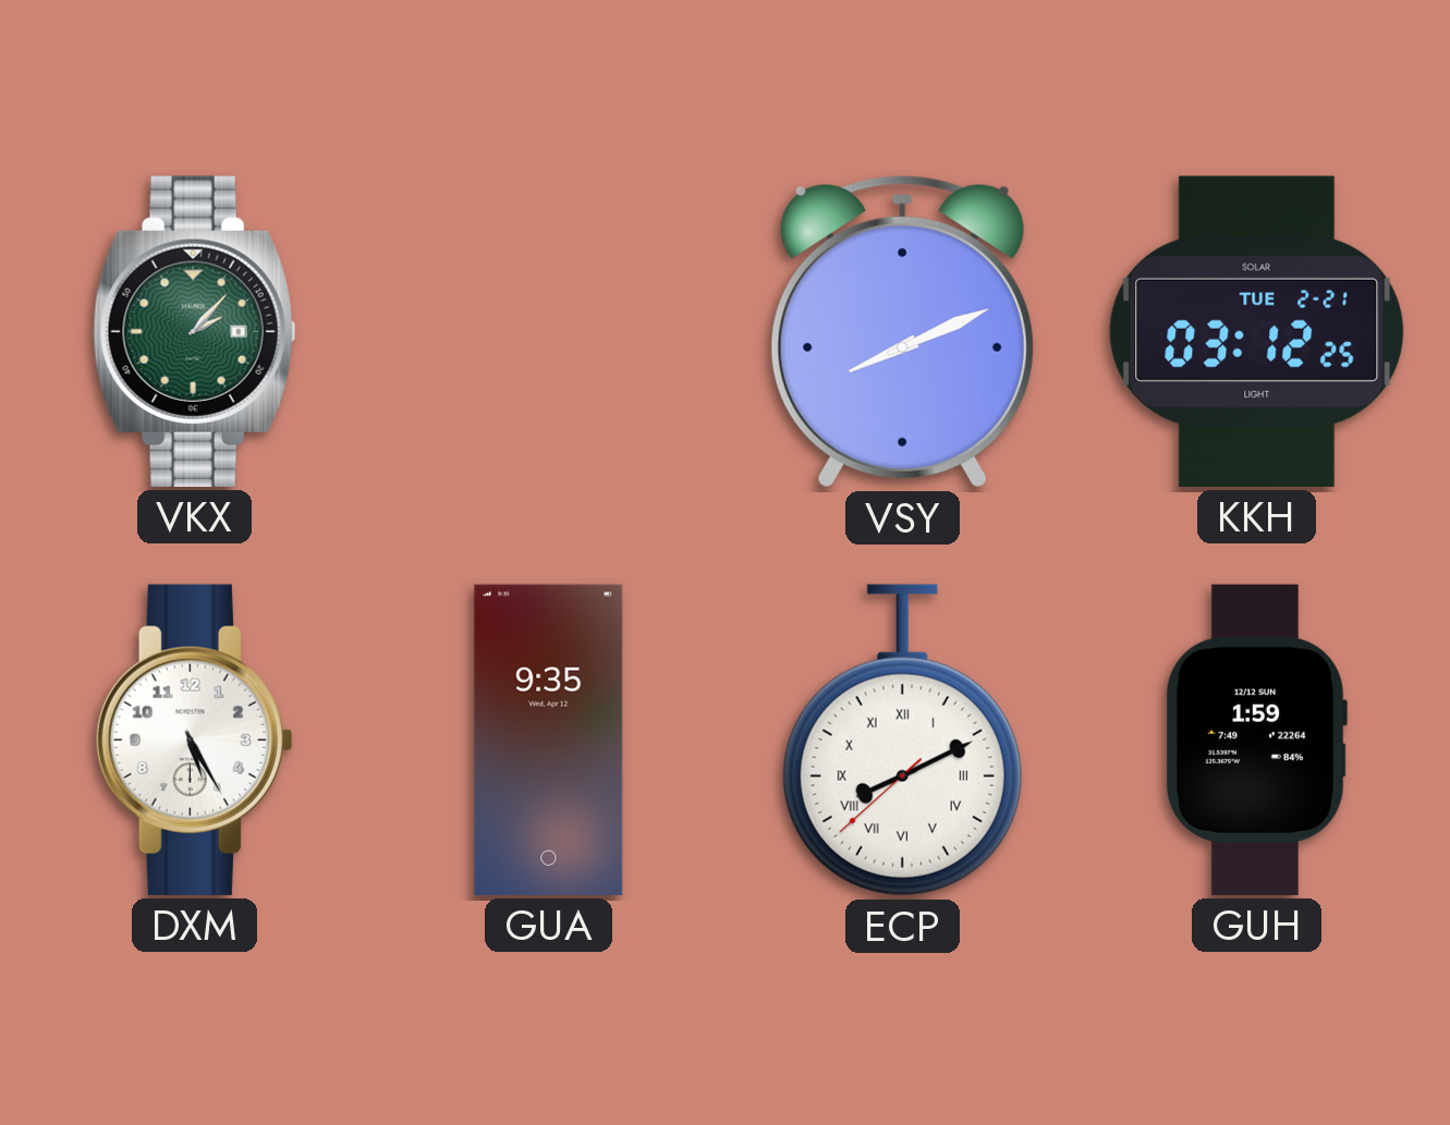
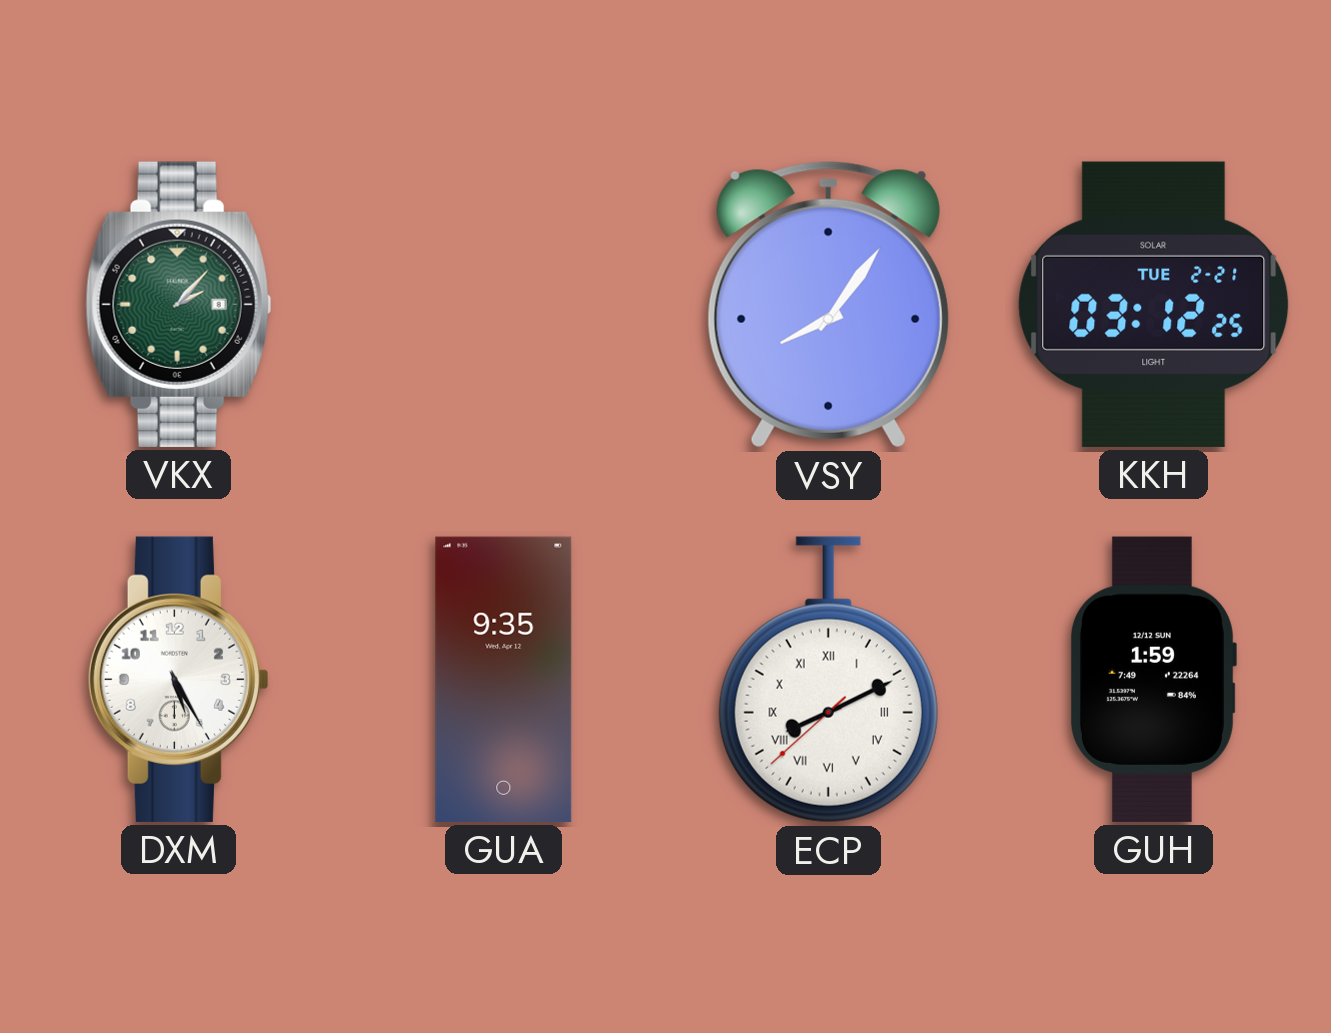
VSY: 8:11 -> 8:06
